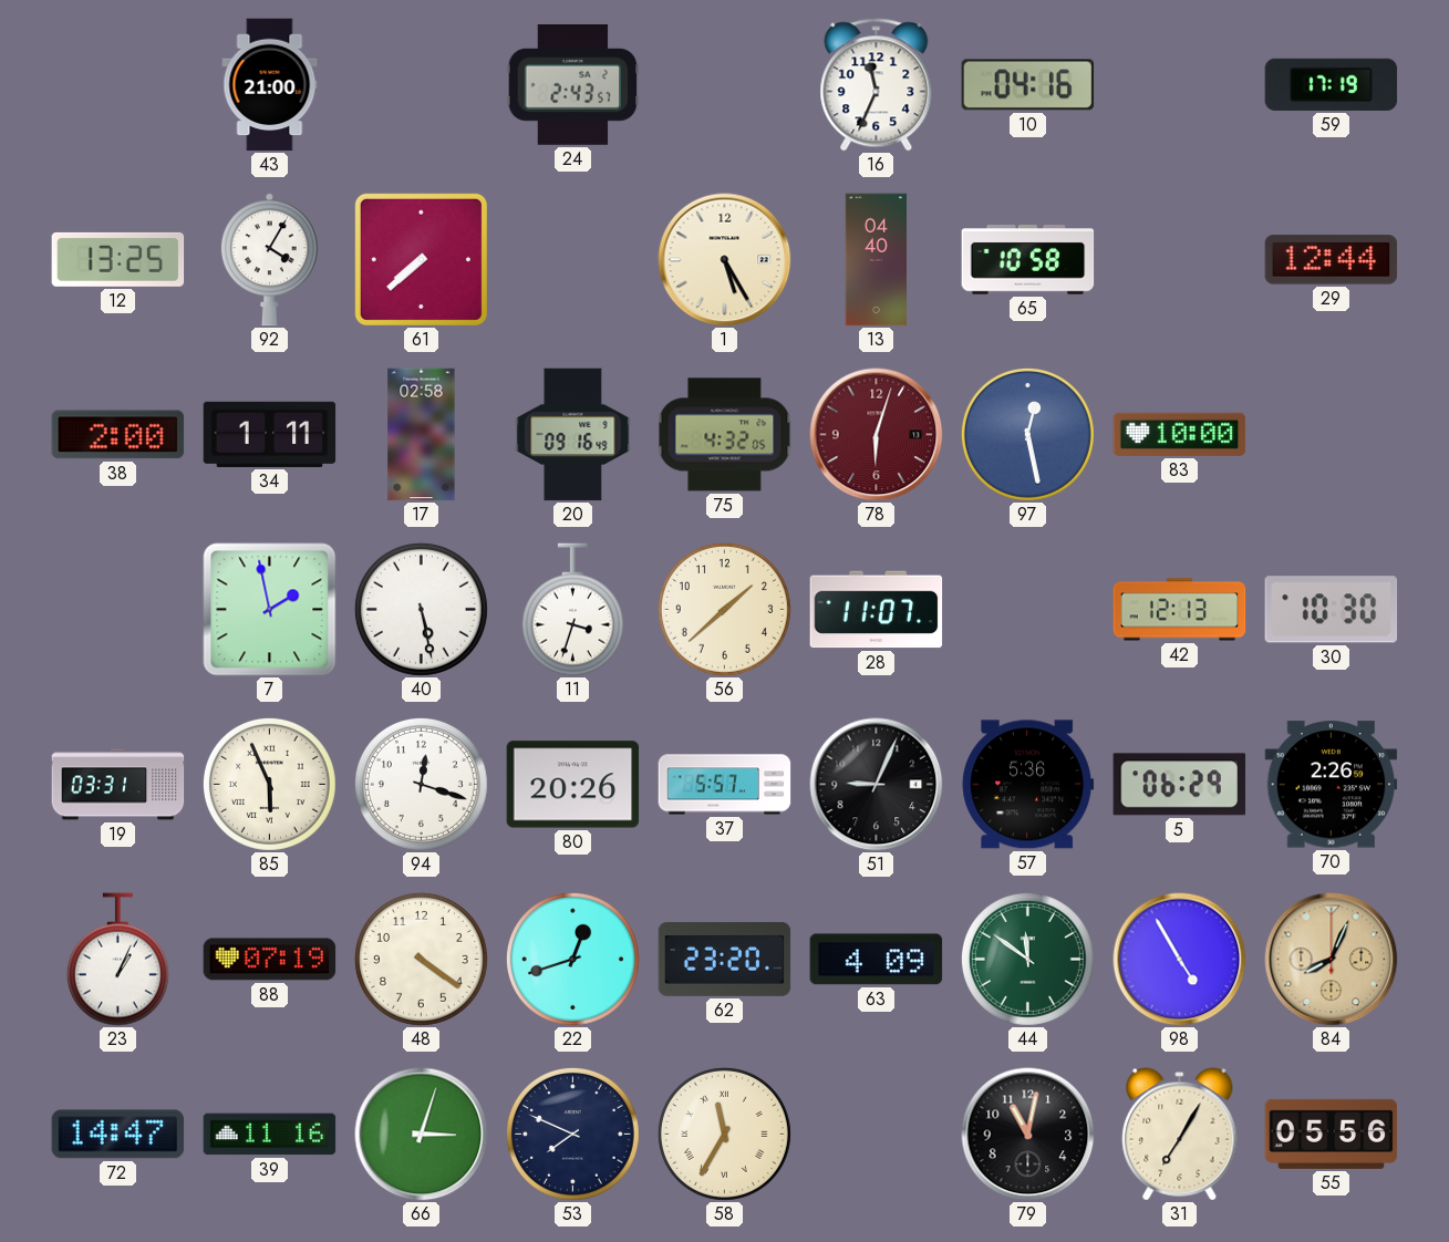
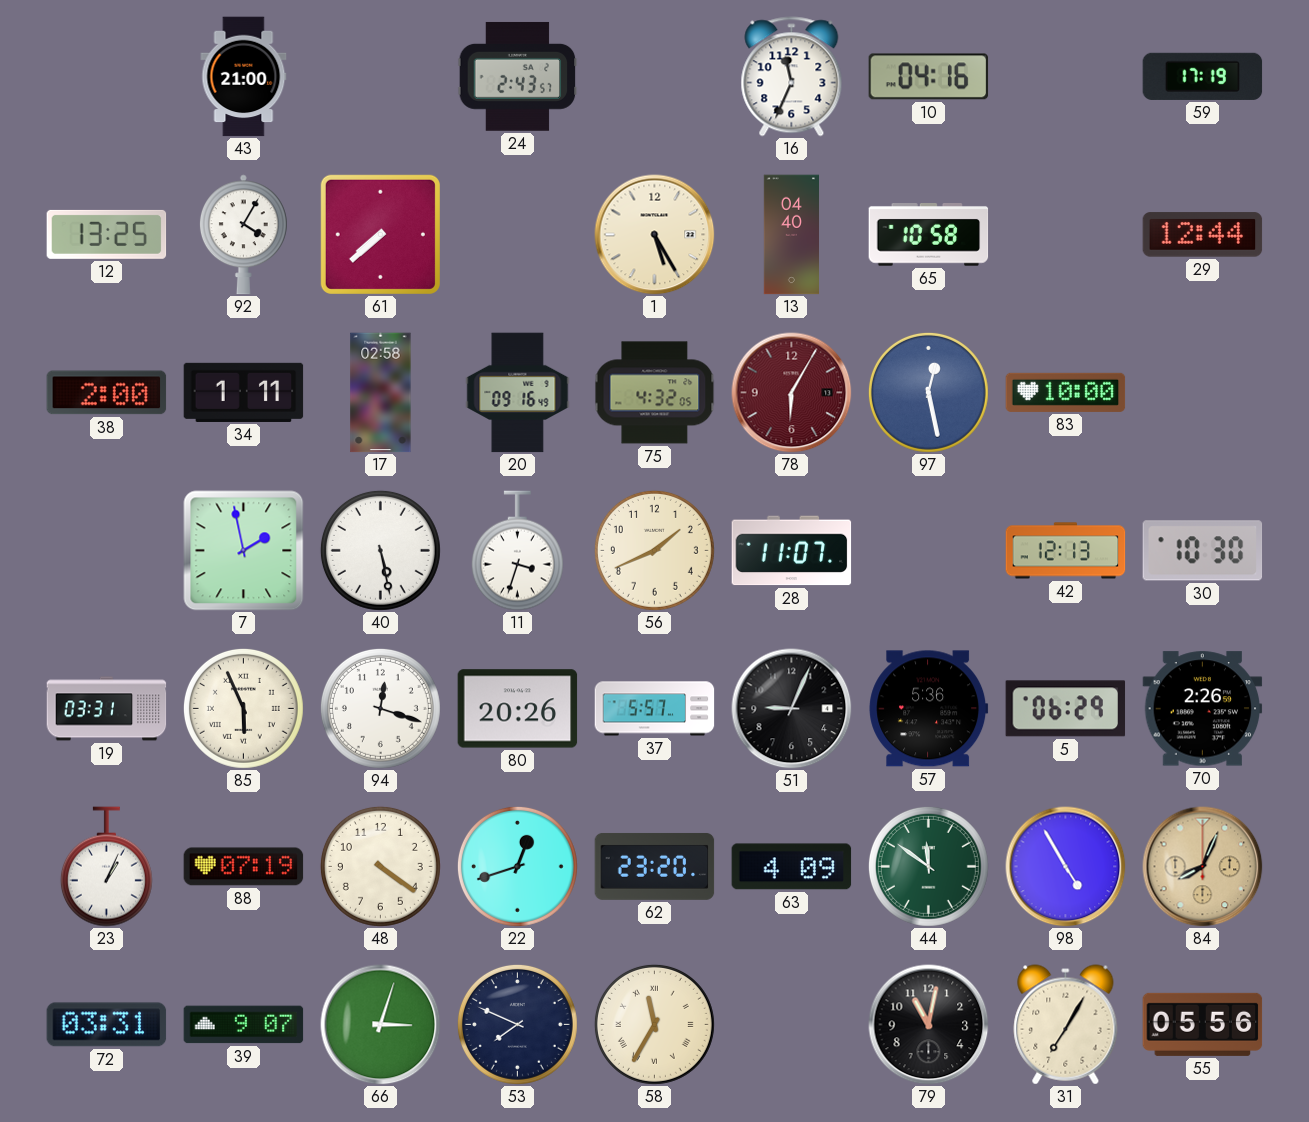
78: 6:03 -> 6:05
56: 1:38 -> 1:41
72: 14:47 -> 03:31
39: 11:16 -> 9:07
